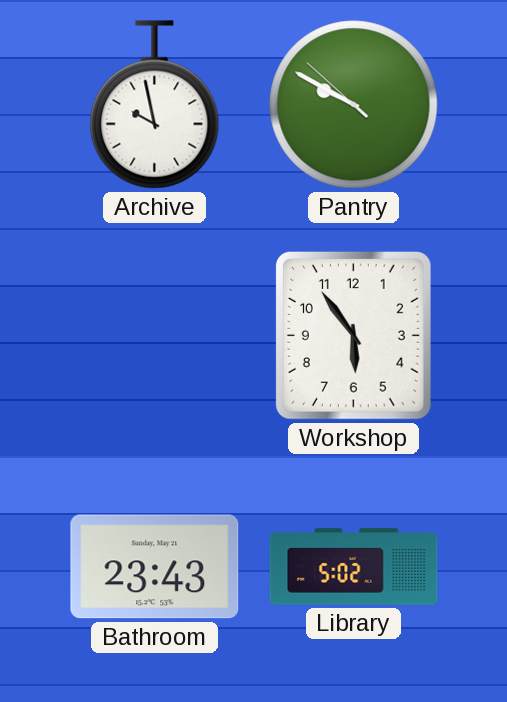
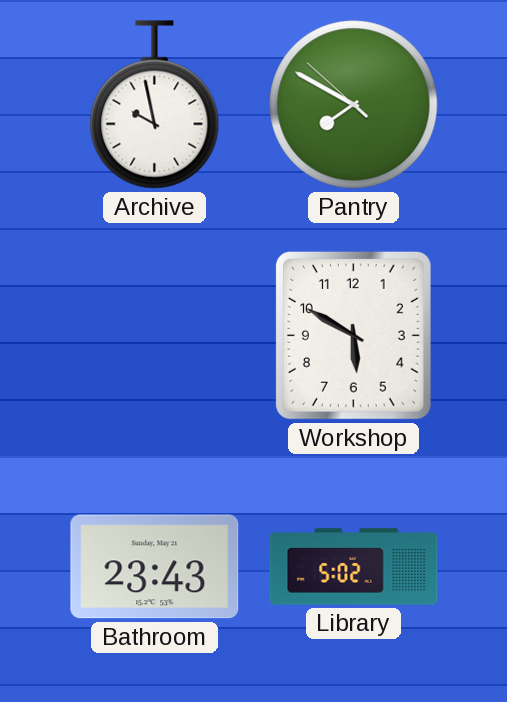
Pantry: 9:49 -> 7:49
Workshop: 5:54 -> 5:50
